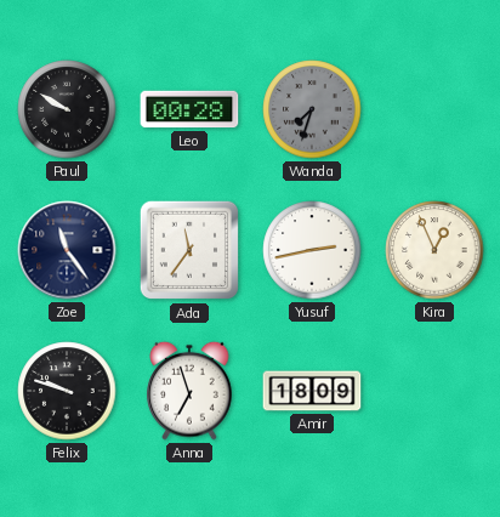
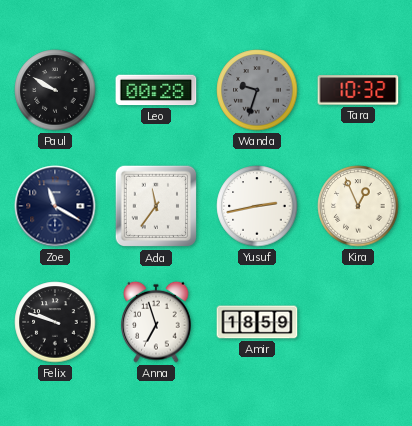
Wanda: 7:33 -> 9:33
Tara: none -> 10:32
Zoe: 11:24 -> 11:20
Amir: 18:09 -> 18:59
